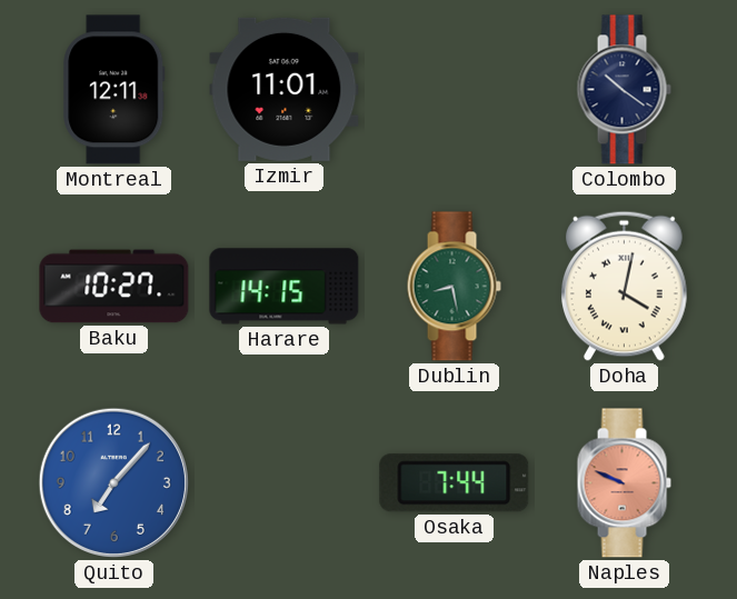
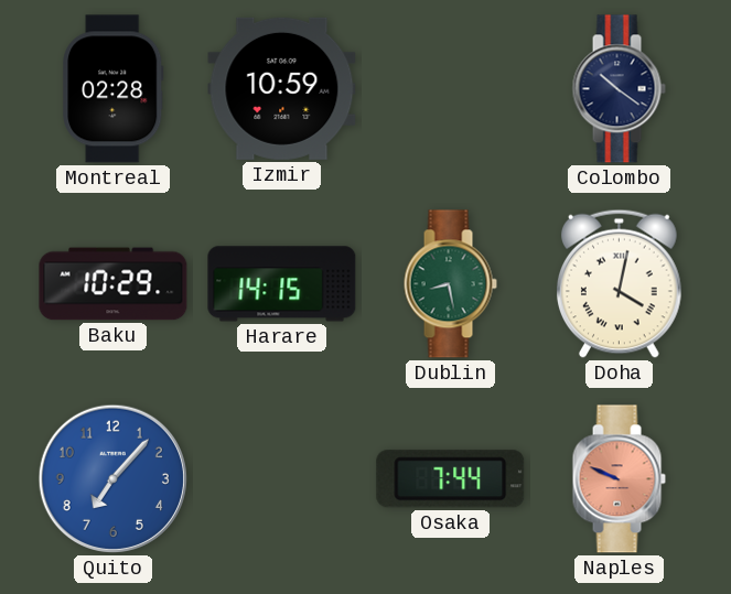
Montreal: 12:11 -> 02:28
Izmir: 11:01 -> 10:59
Baku: 10:27 -> 10:29
